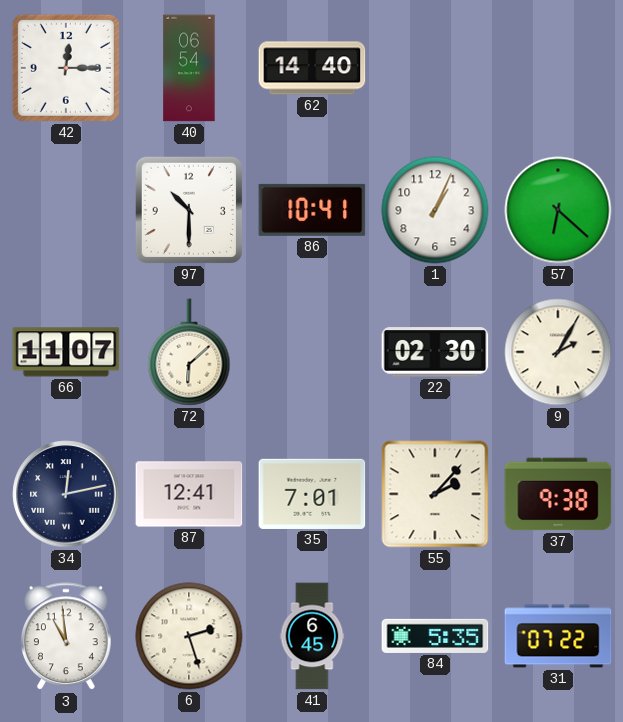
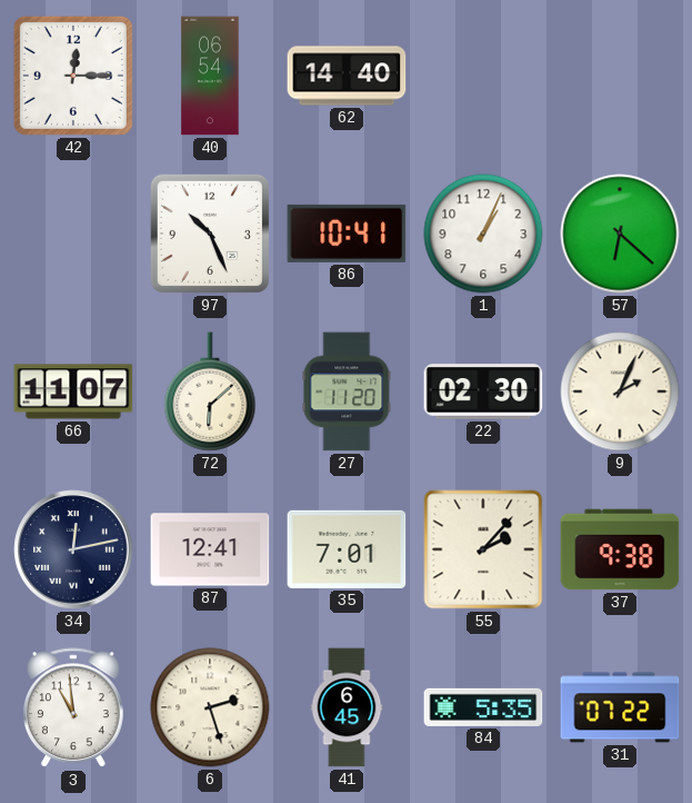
97: 10:30 -> 10:26
27: none -> 11:20
9: 2:05 -> 2:04
